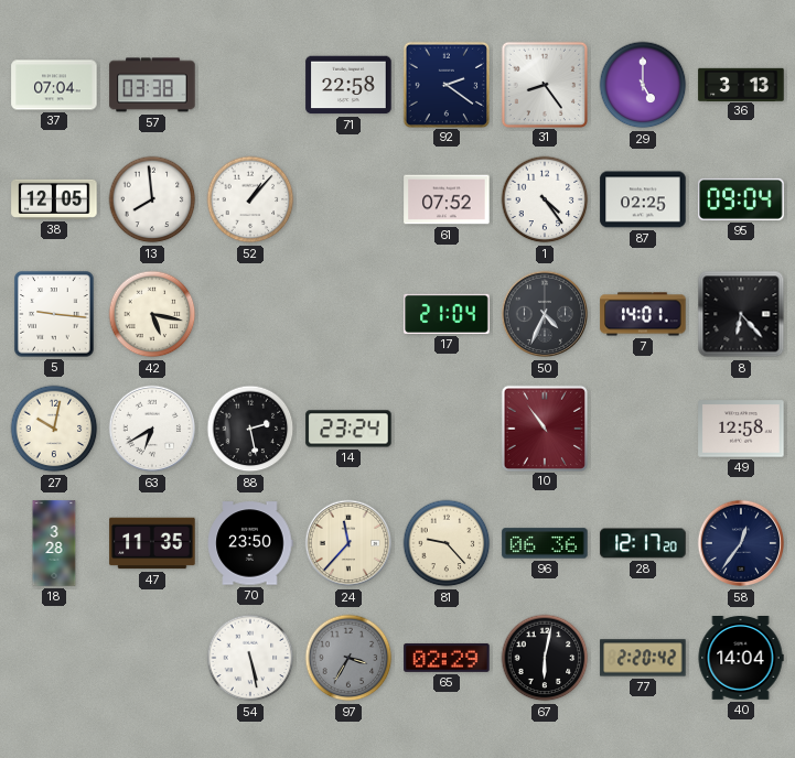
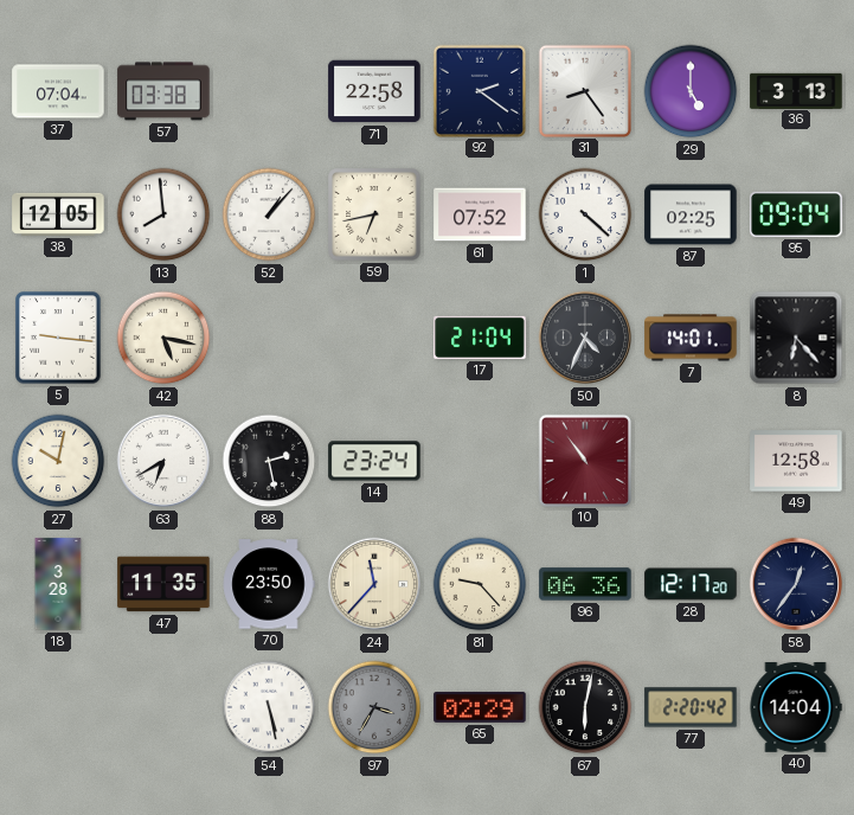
59: none -> 6:43
1: 4:24 -> 4:22
